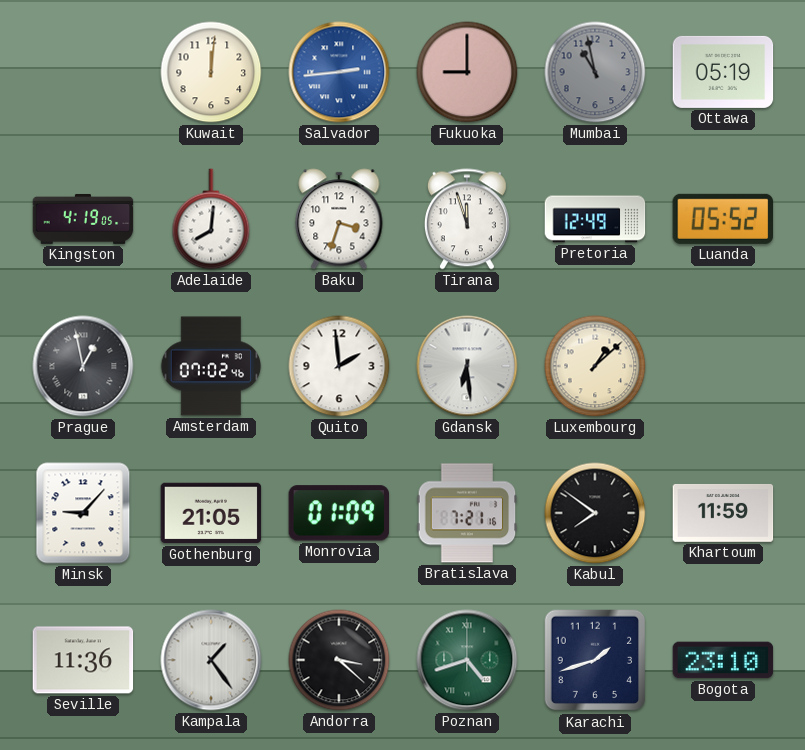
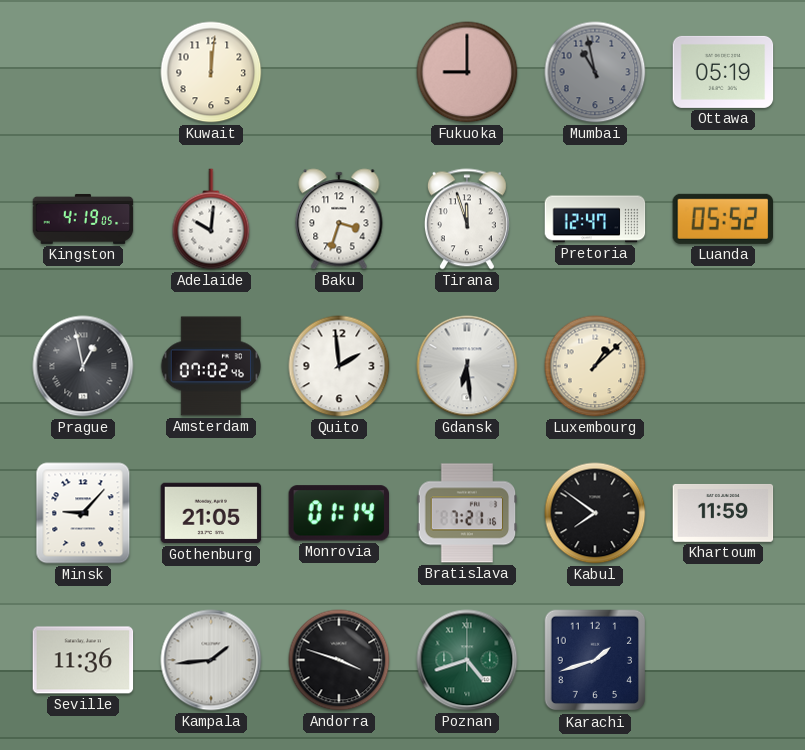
Salvador: 2:44 -> none
Adelaide: 8:01 -> 10:01
Pretoria: 12:49 -> 12:47
Monrovia: 01:09 -> 01:14
Kampala: 1:24 -> 1:44
Andorra: 3:22 -> 3:48
Bogota: 23:10 -> none
